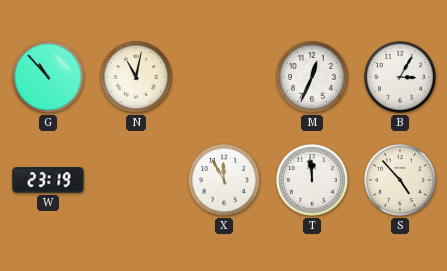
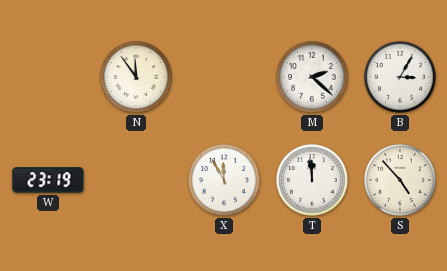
G: 10:53 -> none
N: 11:02 -> 11:54
M: 12:34 -> 2:22
